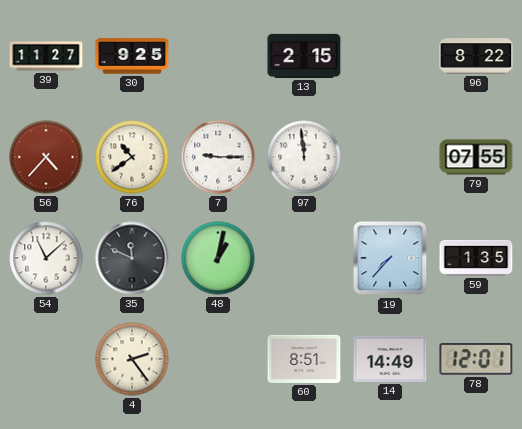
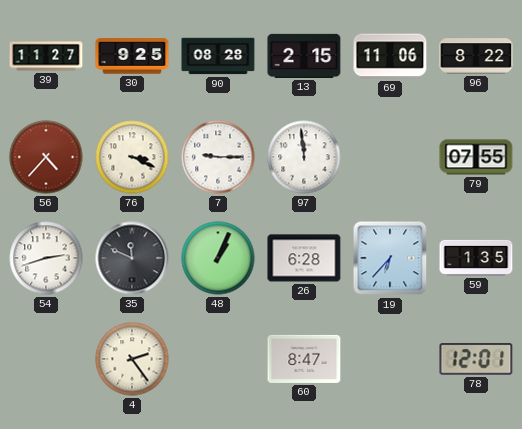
90: none -> 08:28
69: none -> 11:06
76: 10:39 -> 3:19
54: 11:08 -> 2:42
48: 1:02 -> 1:04
26: none -> 6:28
19: 7:37 -> 6:37
60: 8:51 -> 8:47
14: 14:49 -> none
